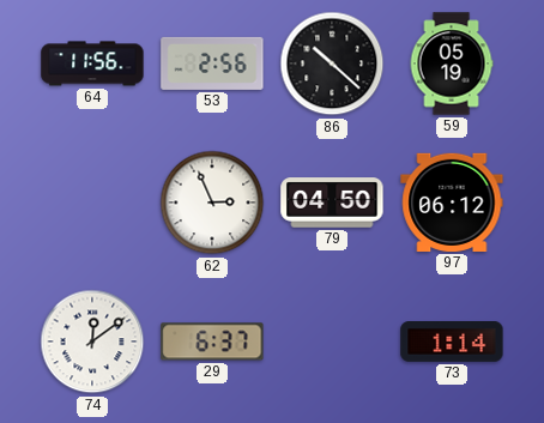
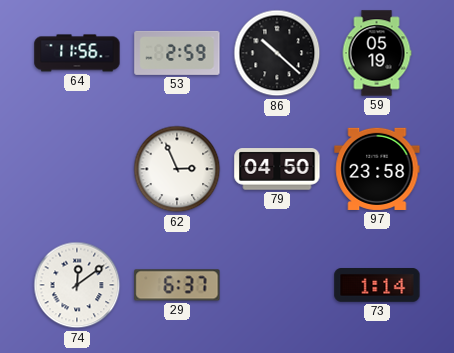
53: 2:56 -> 2:59
97: 06:12 -> 23:58
